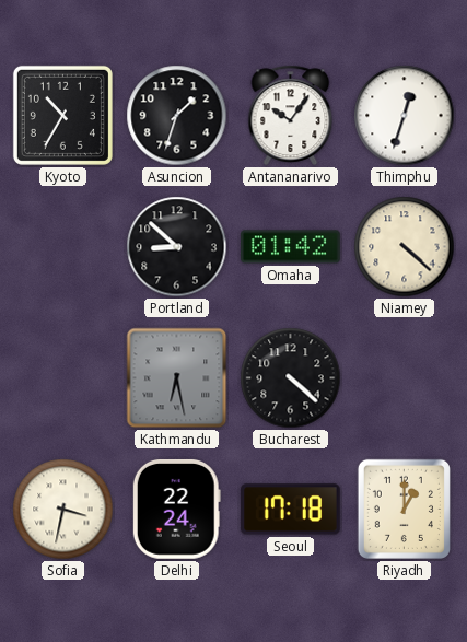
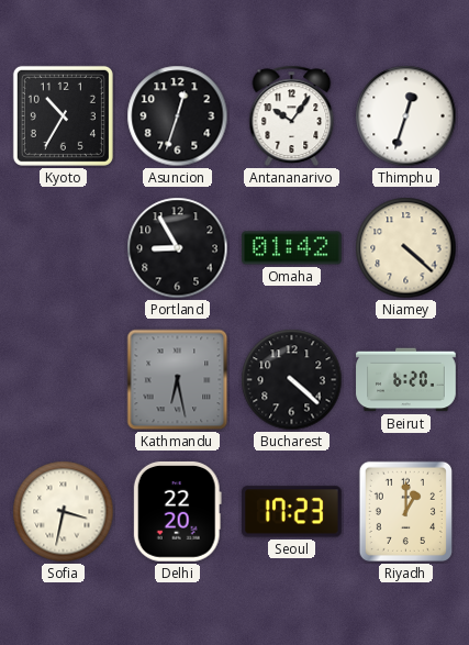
Asuncion: 1:33 -> 12:33
Portland: 8:52 -> 8:55
Beirut: none -> 6:20
Delhi: 22:24 -> 22:20
Seoul: 17:18 -> 17:23
